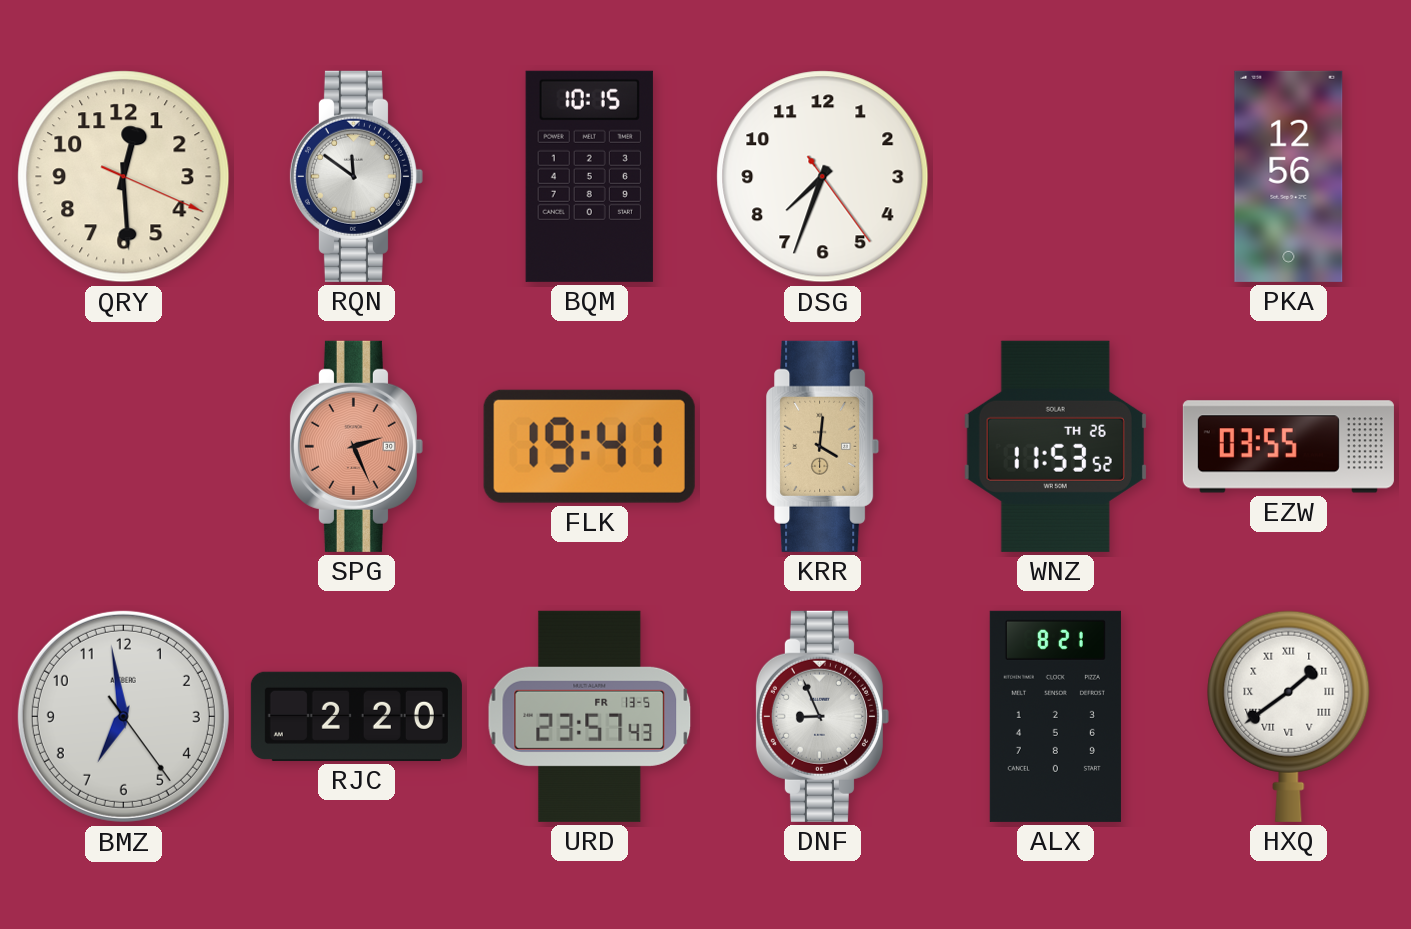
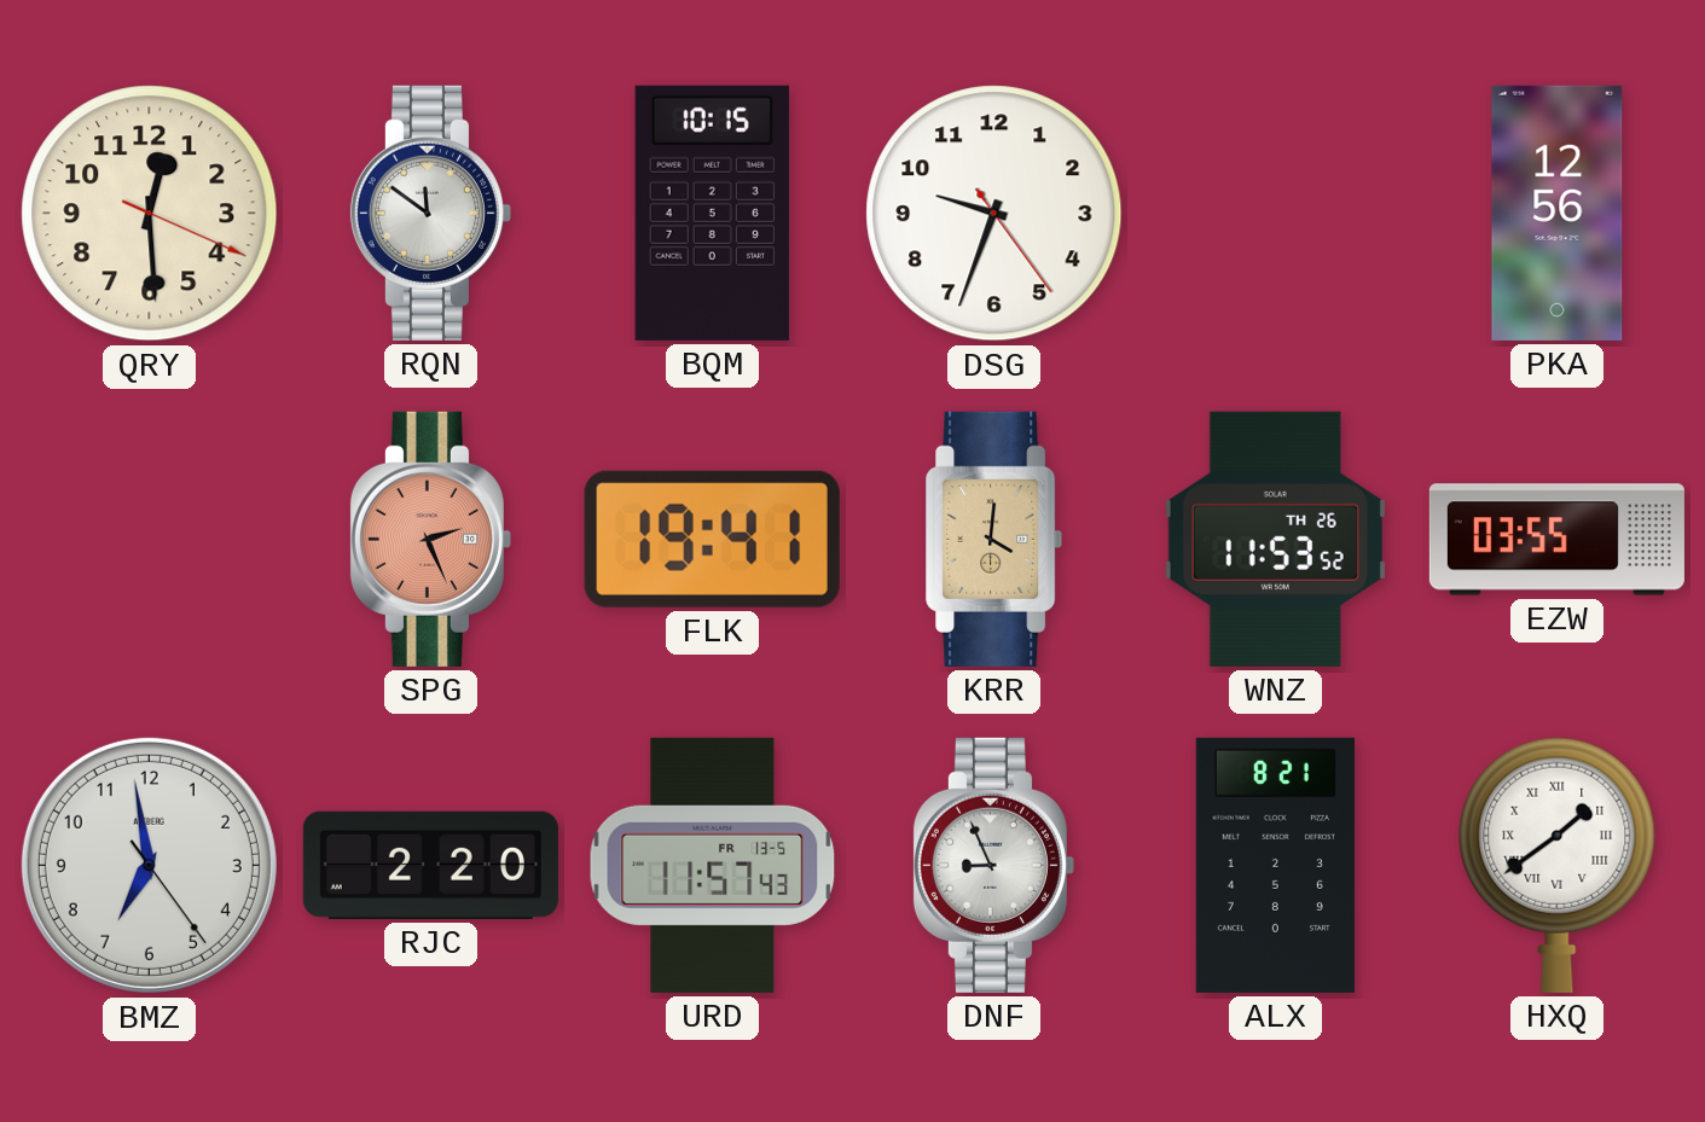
DSG: 7:33 -> 9:33
URD: 23:57 -> 11:57
